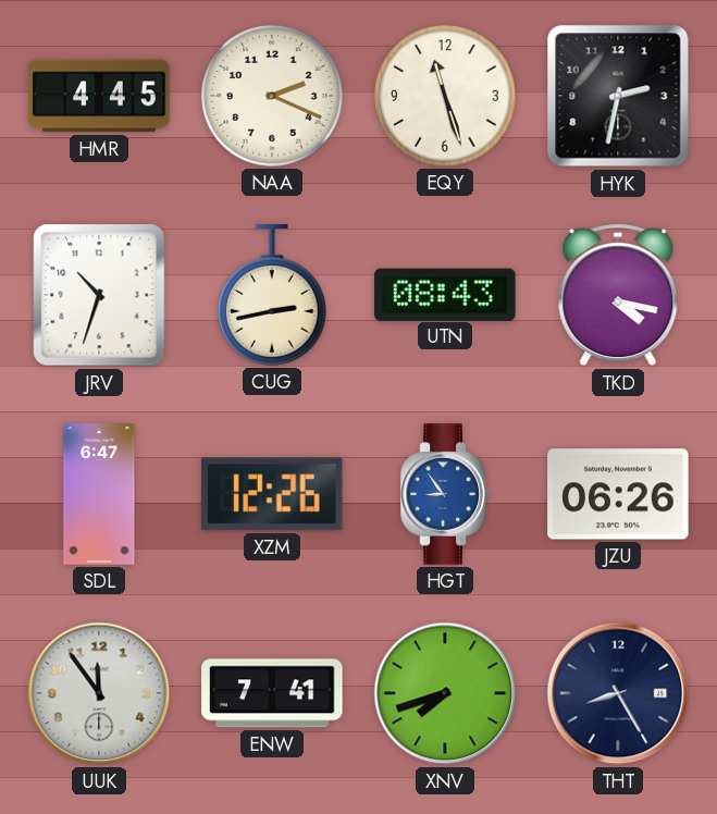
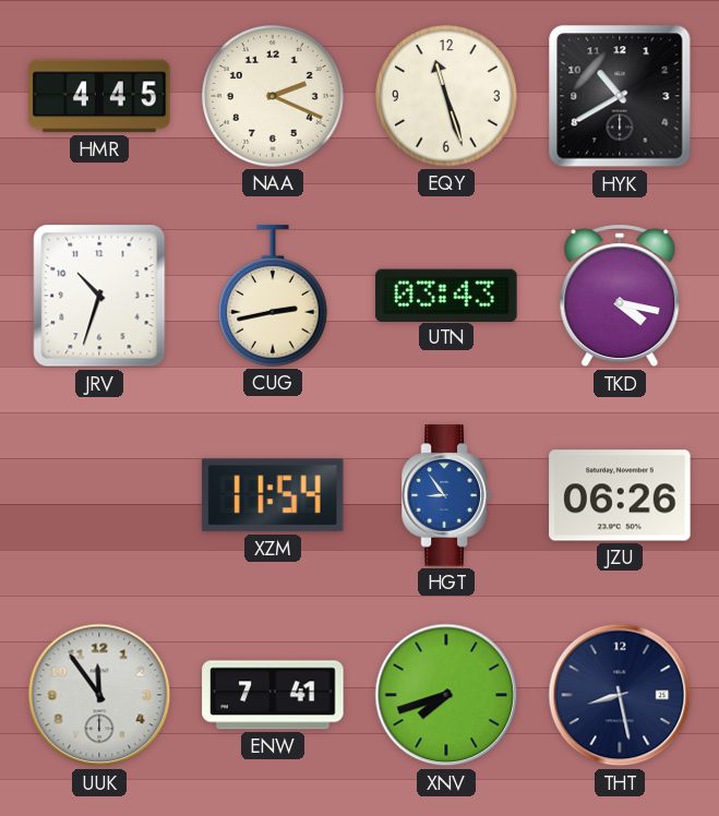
HYK: 2:32 -> 10:40
UTN: 08:43 -> 03:43
SDL: 6:47 -> none
XZM: 12:26 -> 11:54
THT: 8:25 -> 8:28
